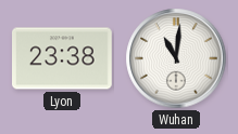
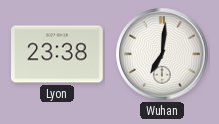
Wuhan: 11:01 -> 7:01
